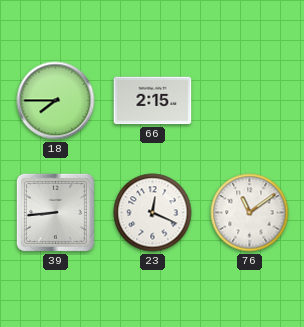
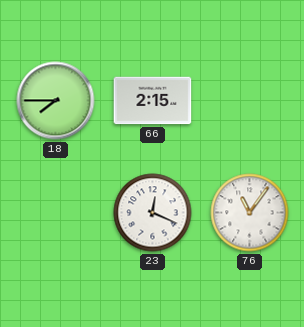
39: 8:44 -> none
76: 11:09 -> 11:06
